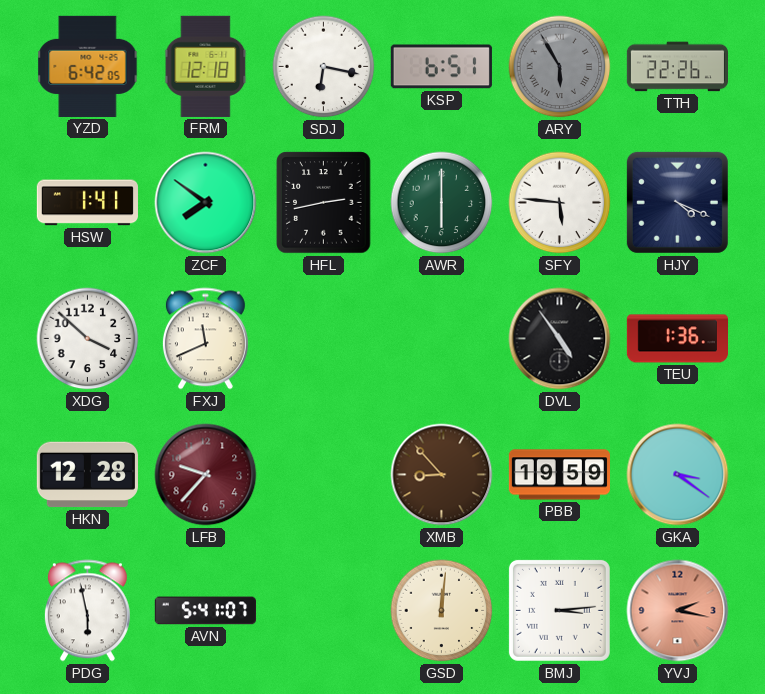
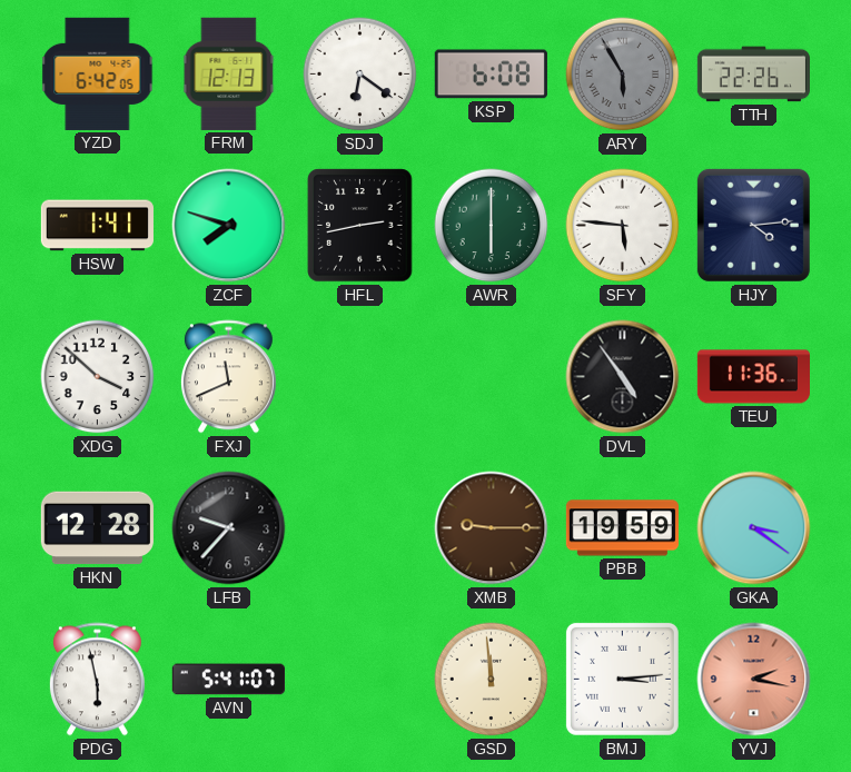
FRM: 12:18 -> 12:13
SDJ: 6:17 -> 6:21
KSP: 6:51 -> 6:08
ZCF: 7:51 -> 7:48
HJY: 4:19 -> 4:14
TEU: 1:36 -> 11:36
LFB dial: burgundy -> black
XMB: 8:53 -> 9:15
GSD: 12:01 -> 11:59
